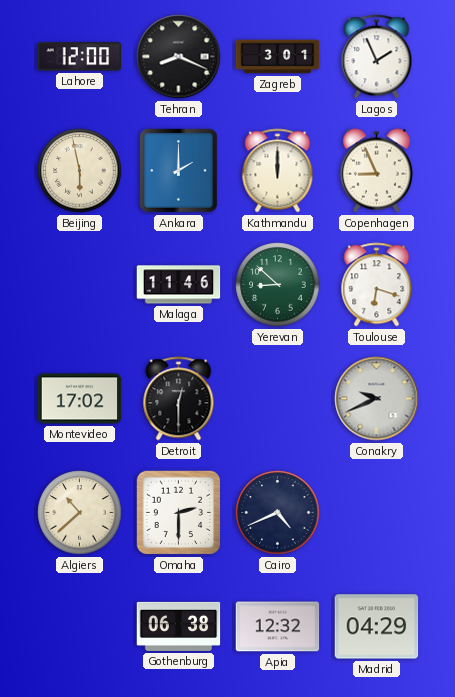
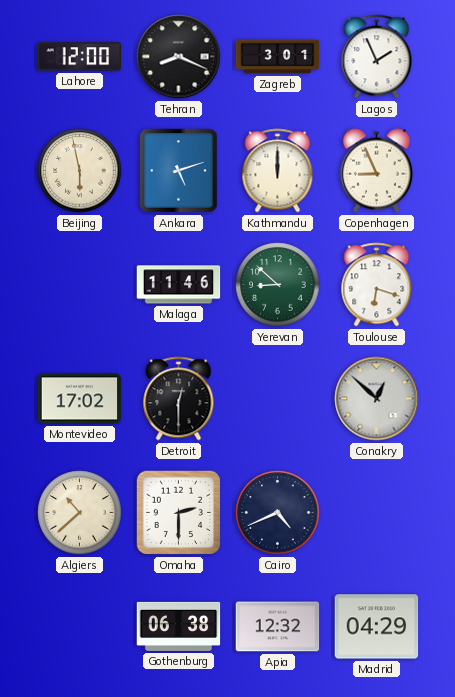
Ankara: 2:00 -> 5:12
Conakry: 9:41 -> 12:52
